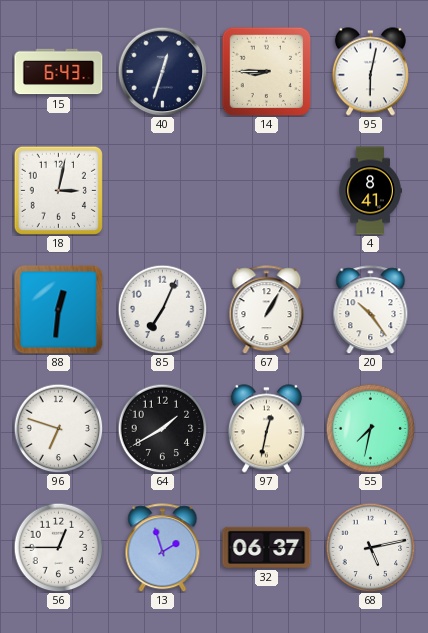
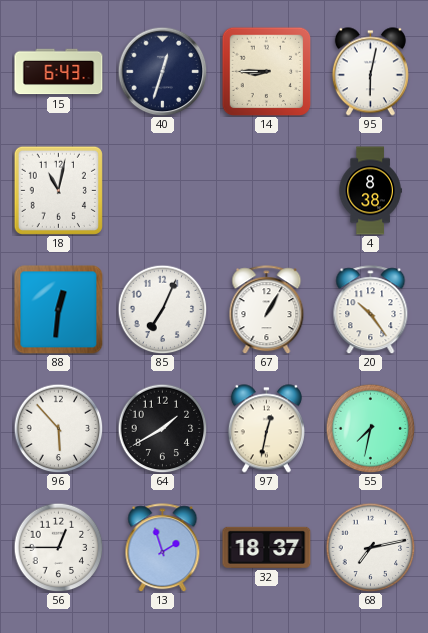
18: 3:02 -> 11:02
4: 8:41 -> 8:38
96: 6:48 -> 5:53
32: 06:37 -> 18:37
68: 5:13 -> 7:13
